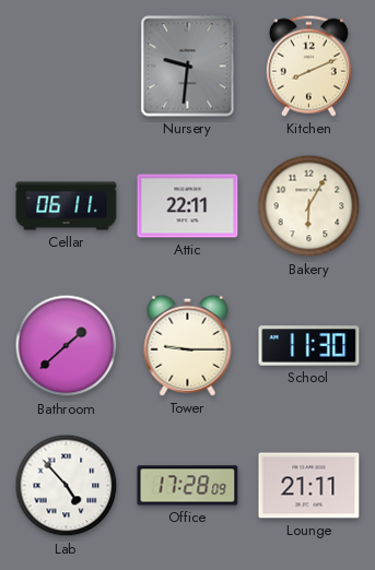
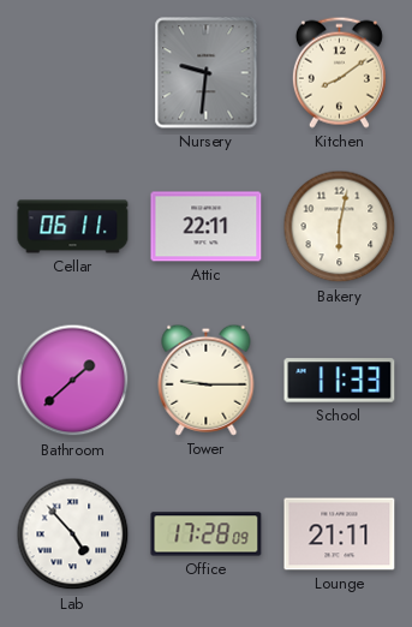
Kitchen: 8:11 -> 8:09
Bakery: 6:05 -> 6:02
School: 11:30 -> 11:33
